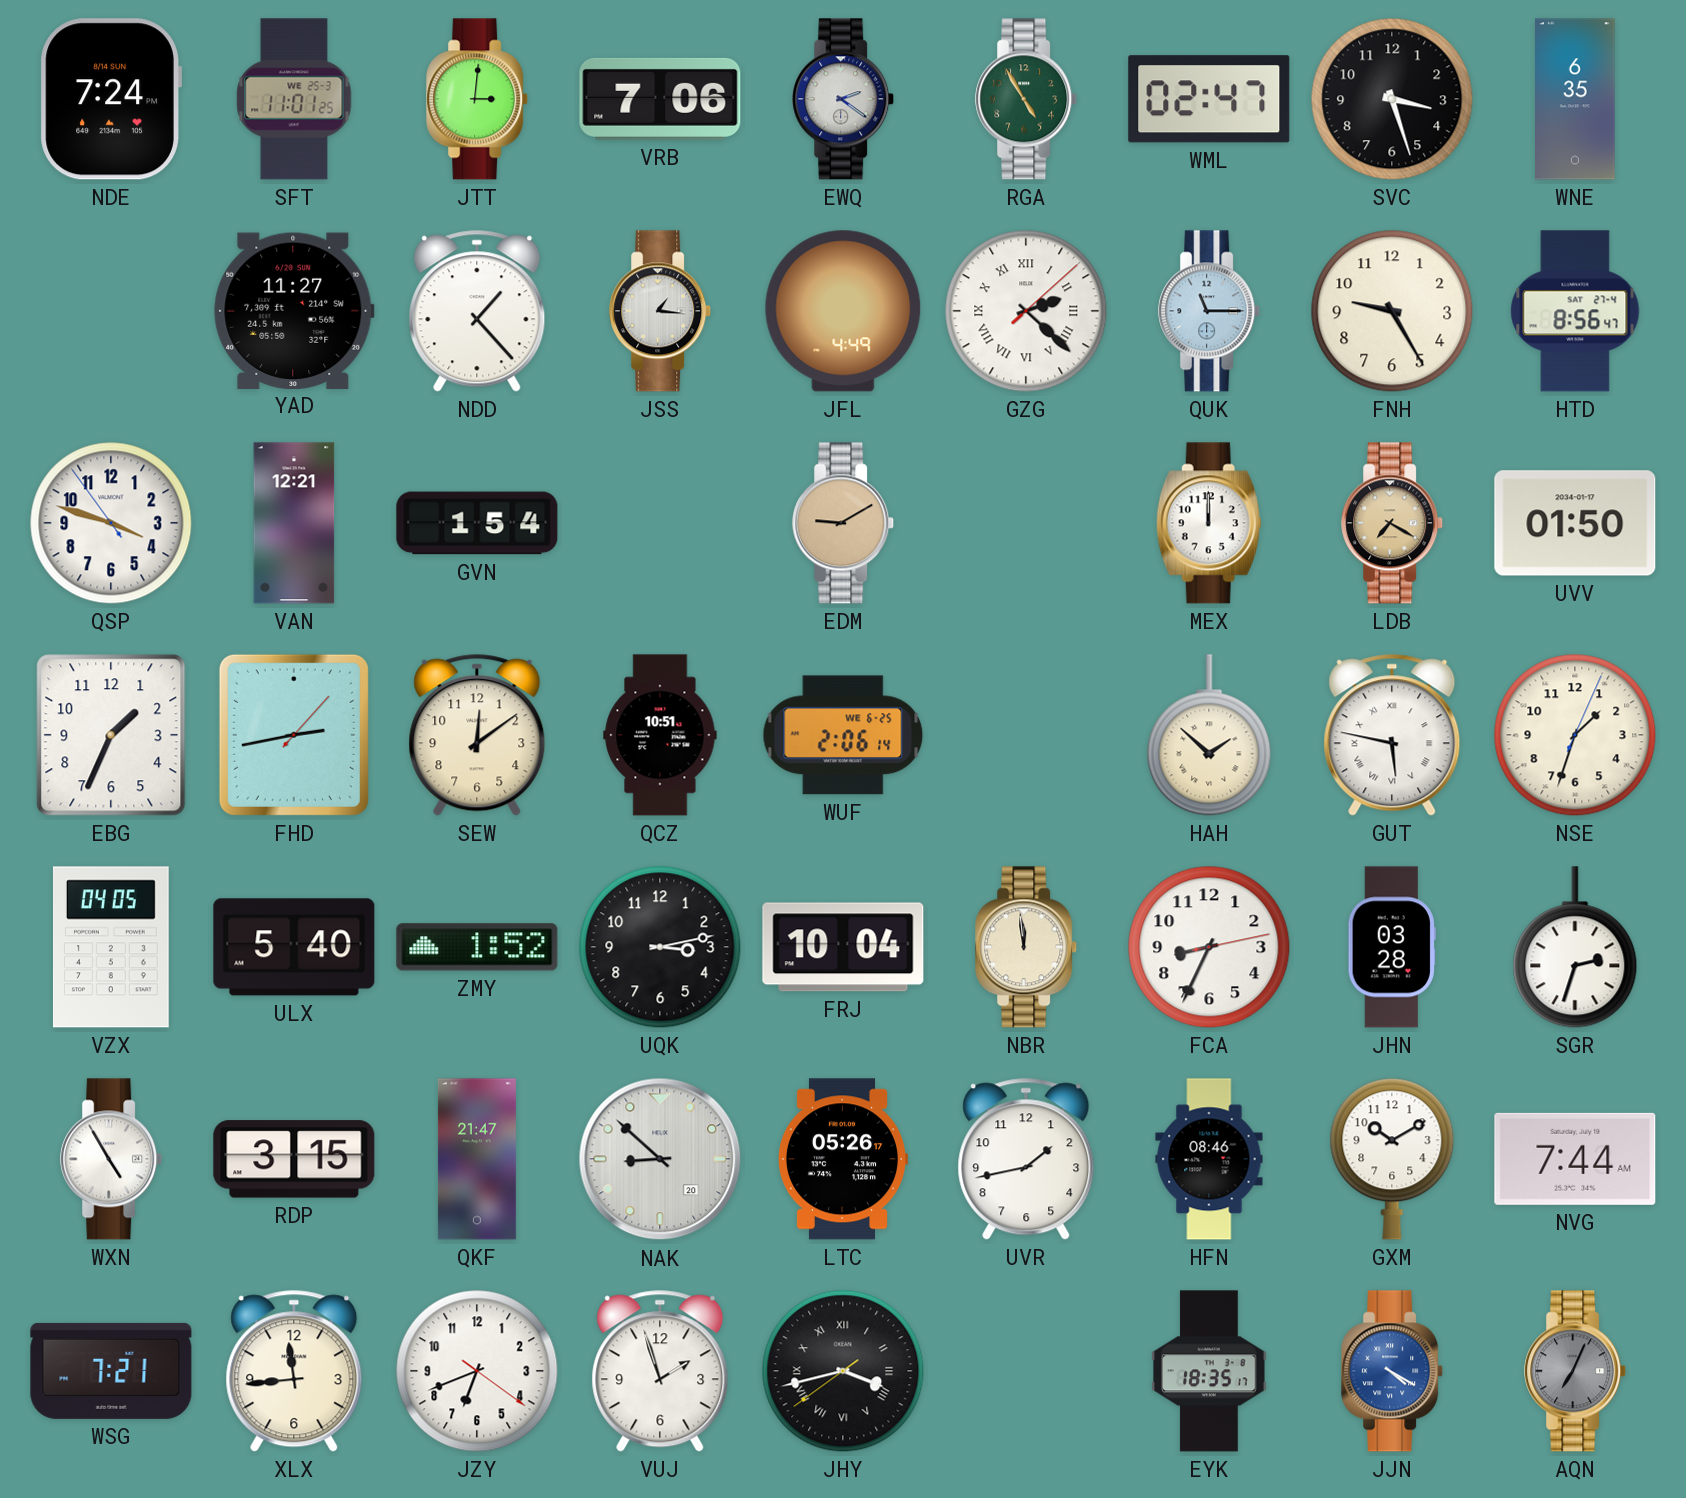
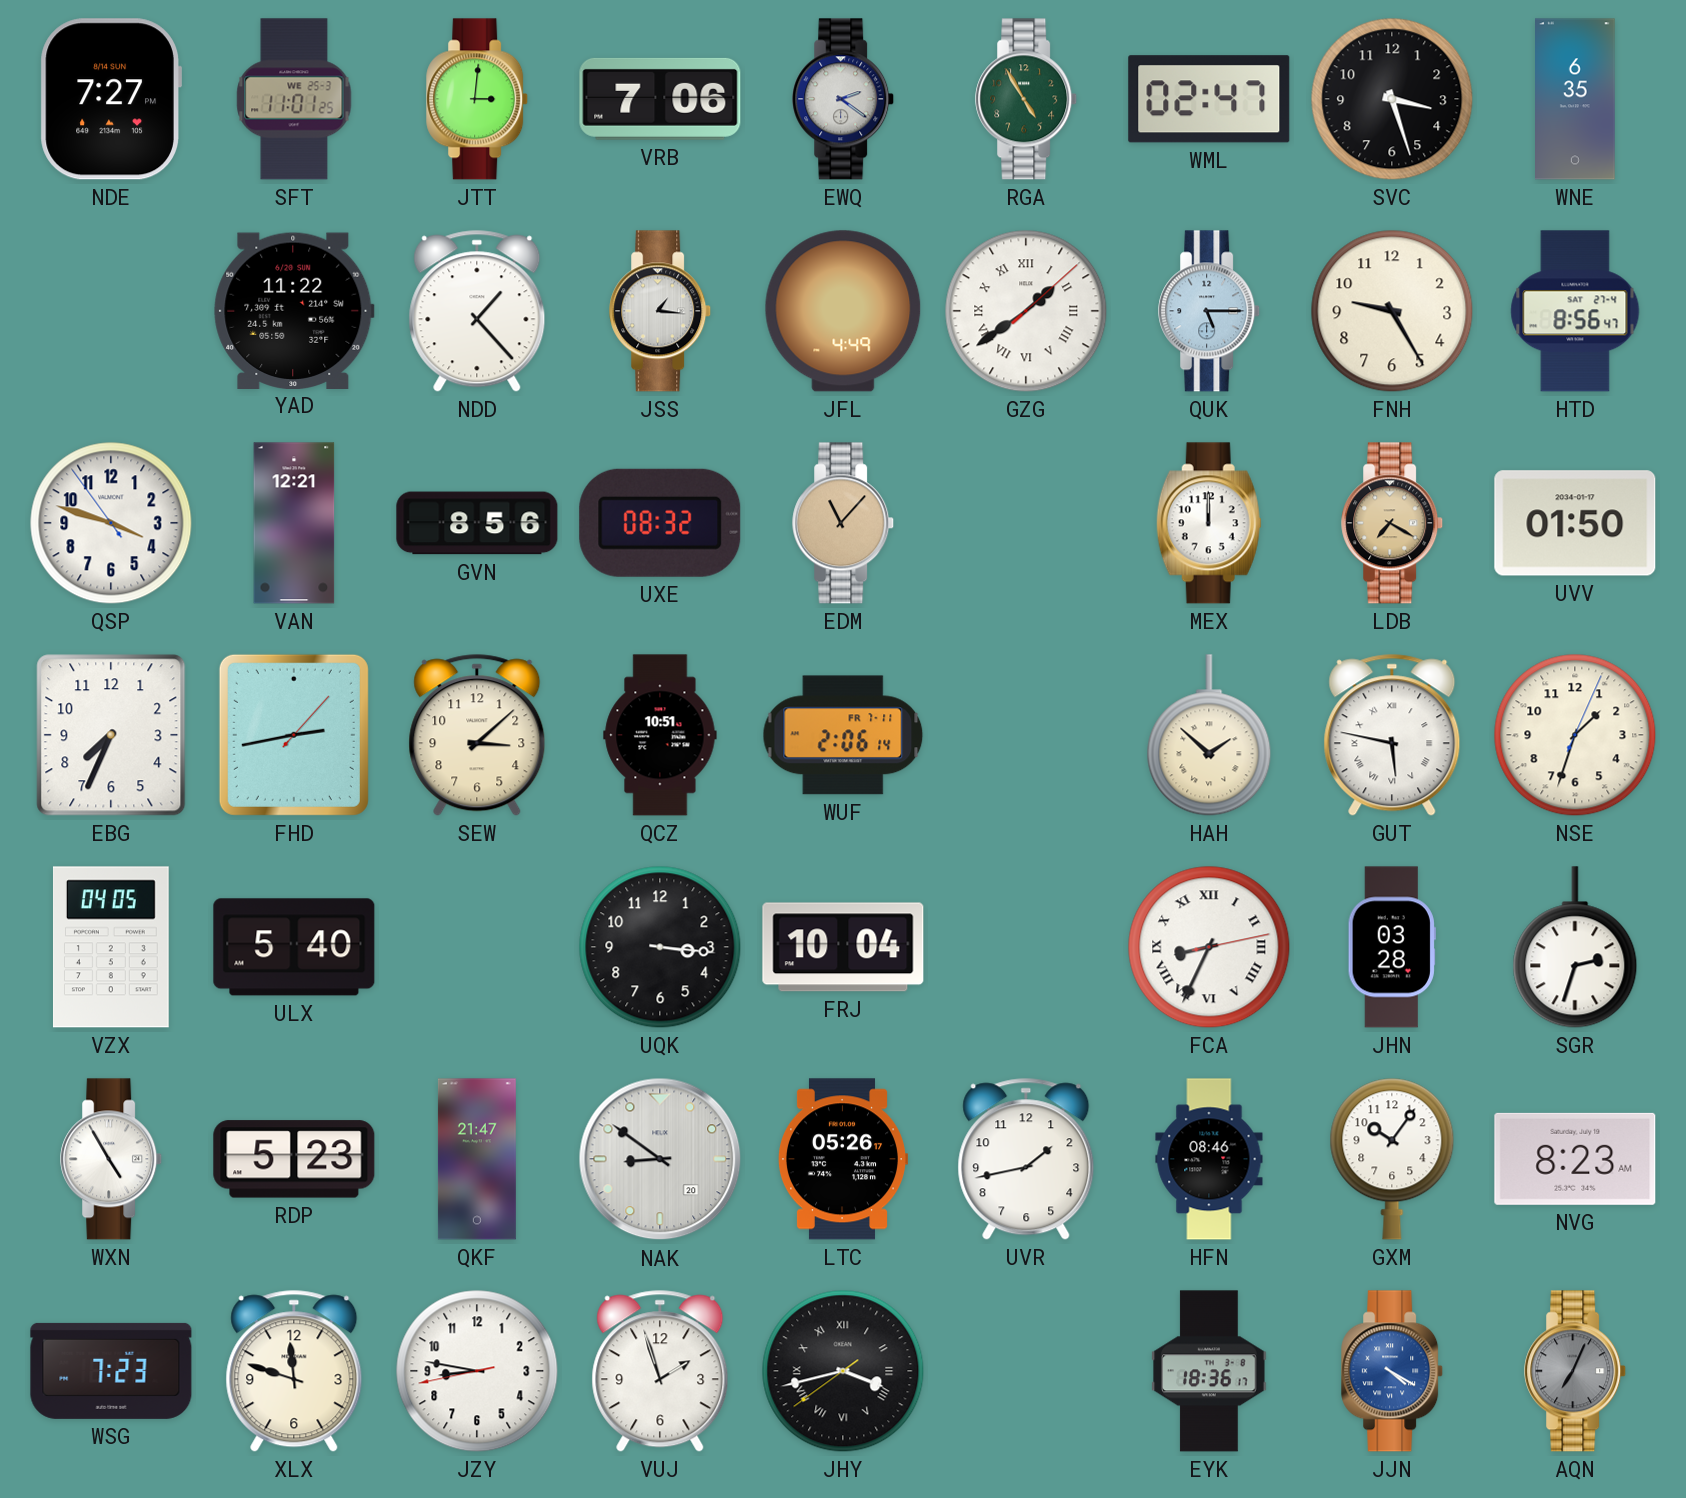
NDE: 7:24 -> 7:27
YAD: 11:27 -> 11:22
GZG: 2:22 -> 1:39
QUK: 11:15 -> 5:15
GVN: 1:54 -> 8:56
UXE: none -> 08:32
EDM: 9:10 -> 11:07
EBG: 1:34 -> 7:34
SEW: 12:09 -> 3:08
WUF date: WE 6-25 -> FR 7-11
ZMY: 1:52 -> none
UQK: 3:13 -> 3:16
NBR: 11:59 -> none
FCA numerals: Arabic -> Roman
RDP: 3:15 -> 5:23
NAK: 8:52 -> 8:51
GXM: 10:10 -> 10:06
NVG: 7:44 -> 8:23
WSG: 7:21 -> 7:23
XLX: 11:44 -> 11:48
JZY: 6:41 -> 8:46
EYK: 18:35 -> 18:36
